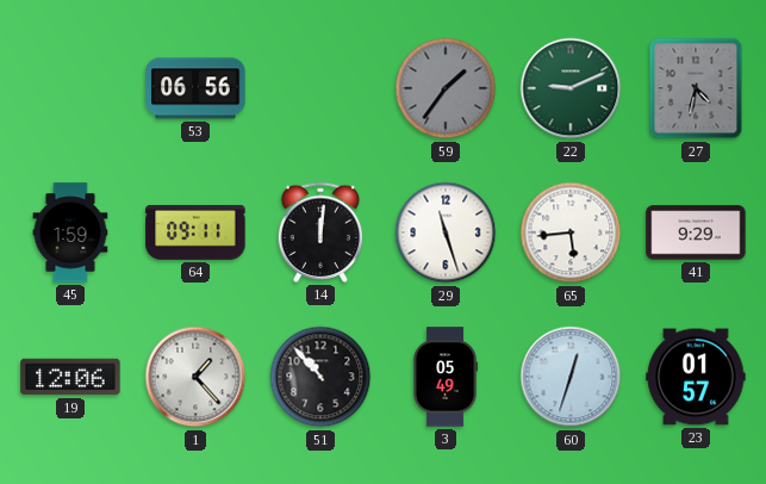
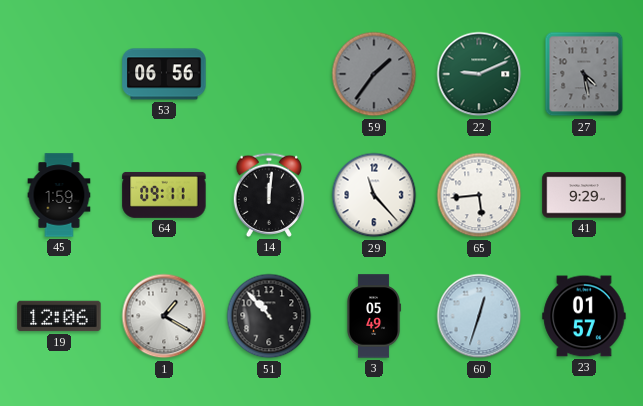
27: 4:32 -> 4:28
29: 11:27 -> 11:23
1: 1:23 -> 1:20
